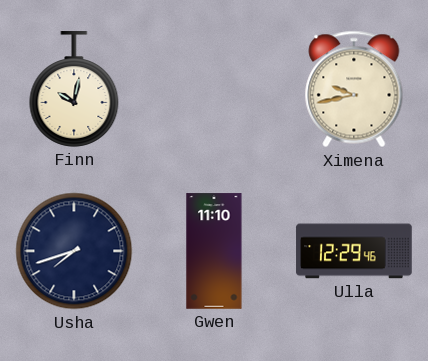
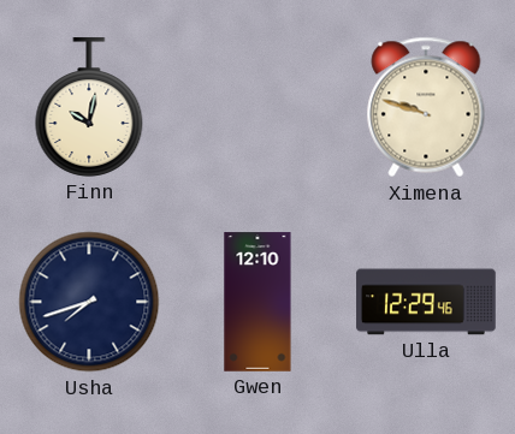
Ximena: 9:43 -> 9:48
Gwen: 11:10 -> 12:10
